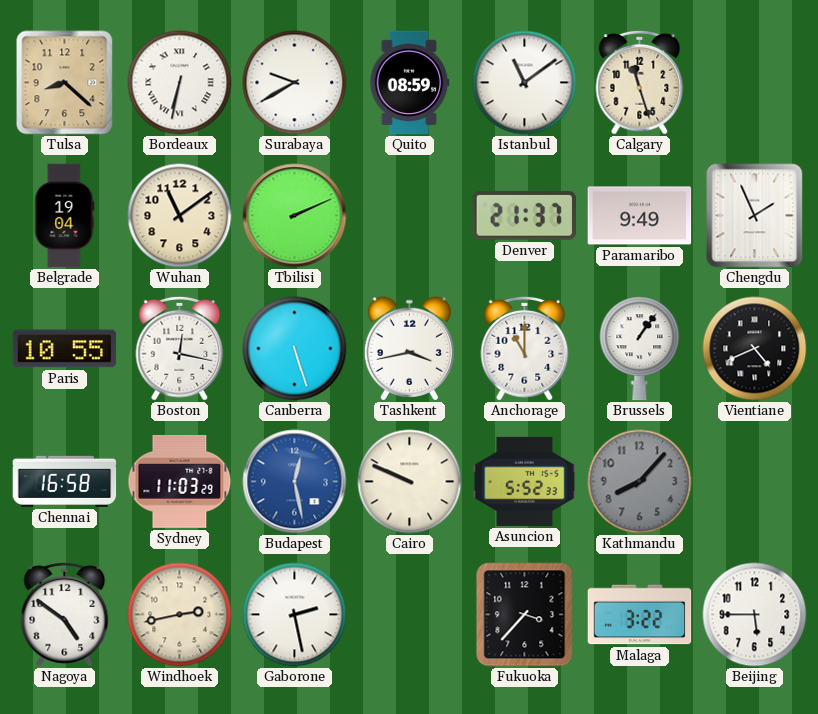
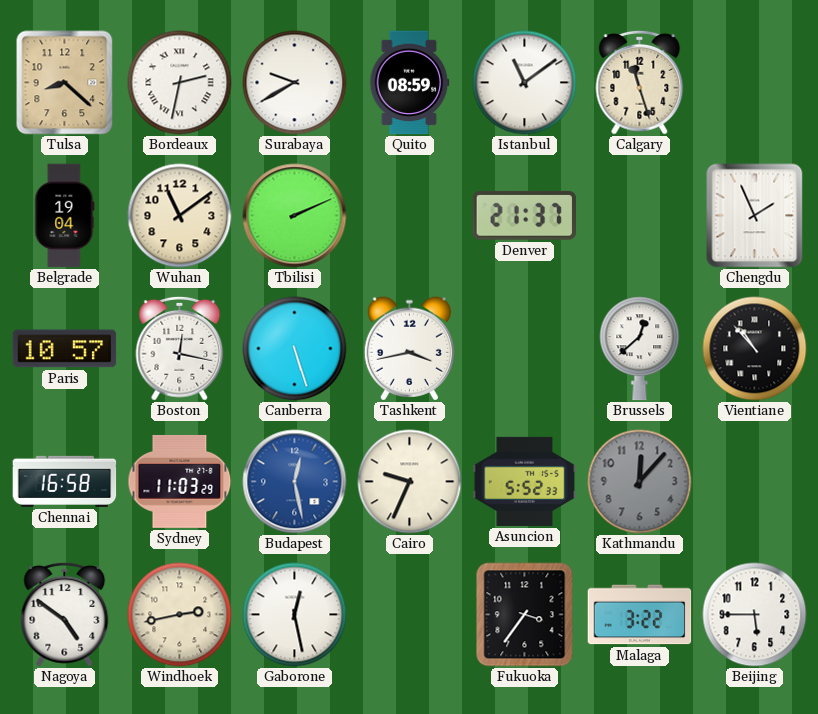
Bordeaux: 6:32 -> 2:32
Paramaribo: 9:49 -> none
Paris: 10:55 -> 10:57
Anchorage: 11:00 -> none
Brussels: 1:06 -> 12:38
Vientiane: 4:41 -> 10:53
Cairo: 9:49 -> 9:34
Kathmandu: 8:07 -> 12:07
Gaborone: 2:28 -> 12:28
Fukuoka: 3:37 -> 3:36
